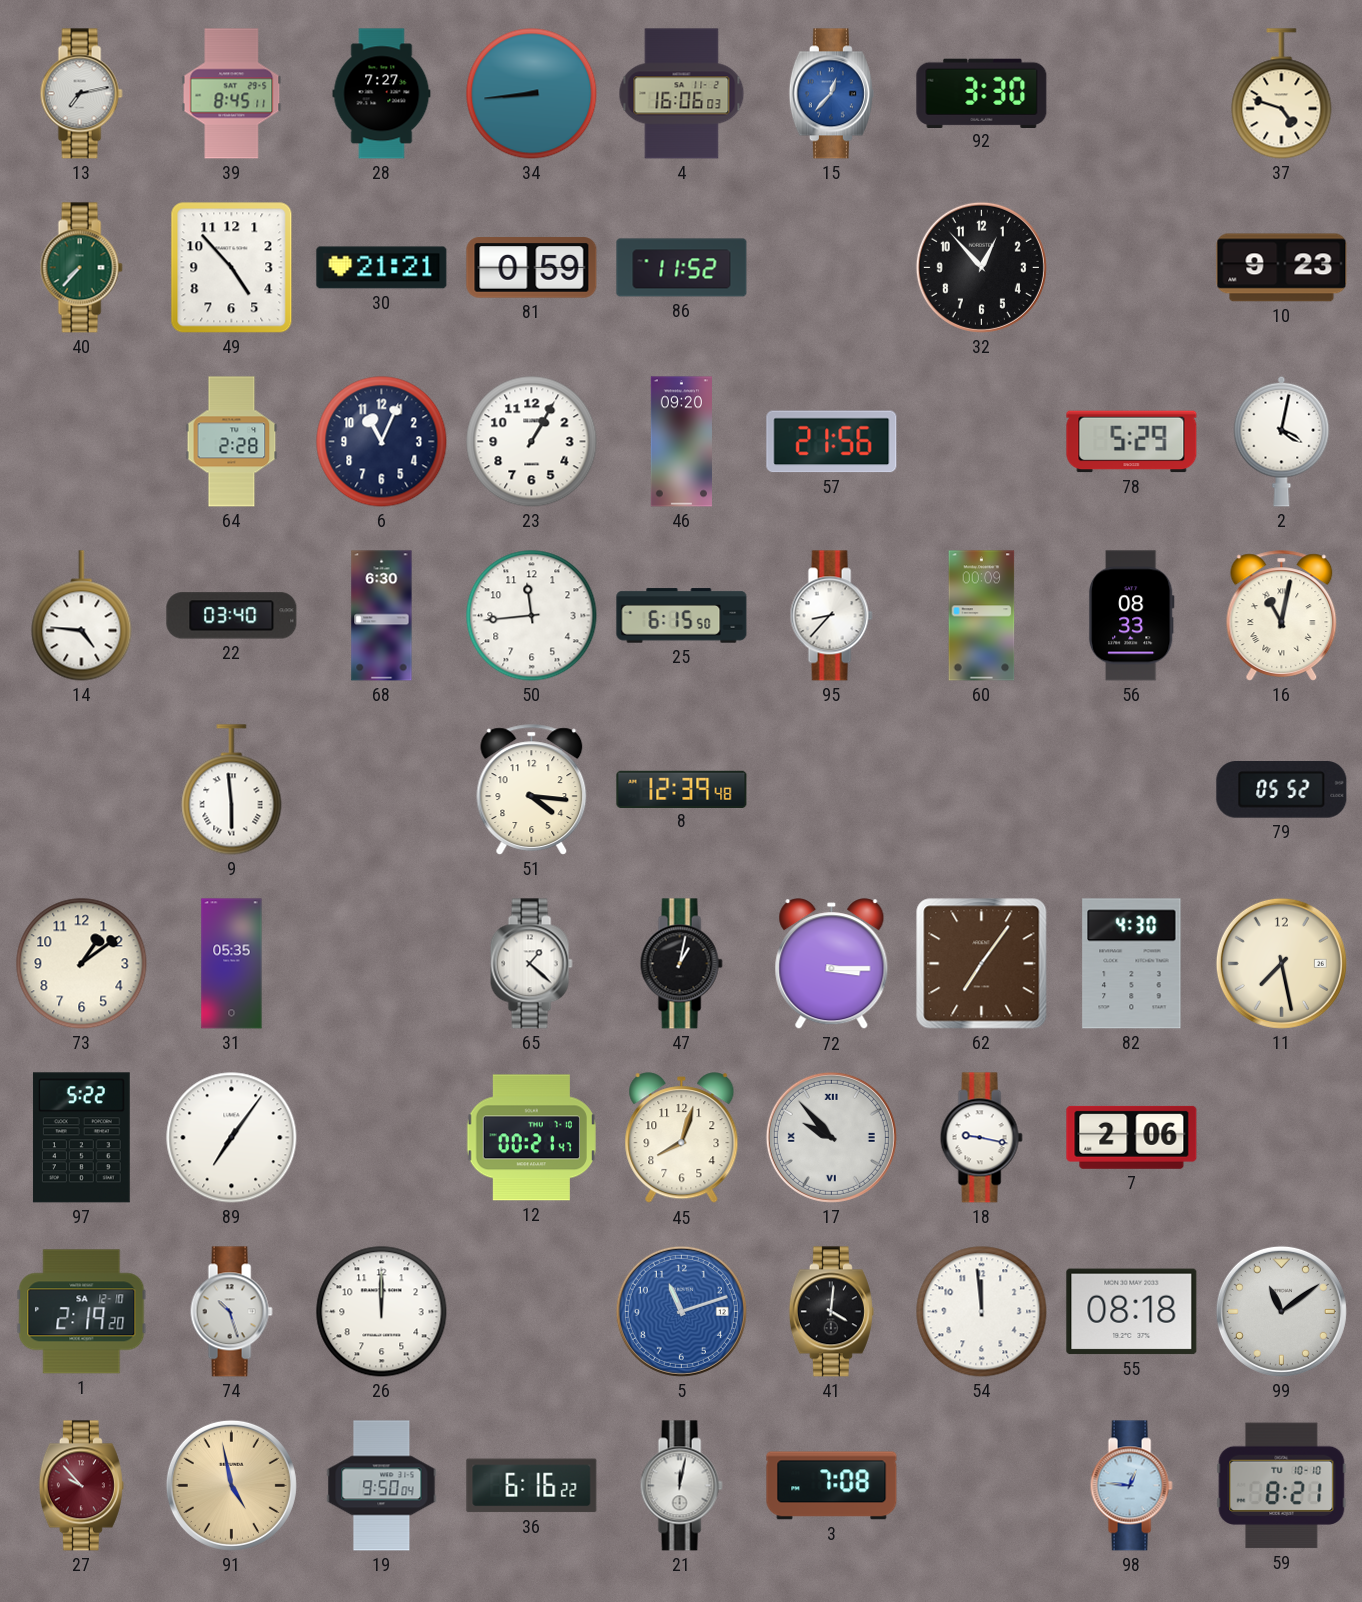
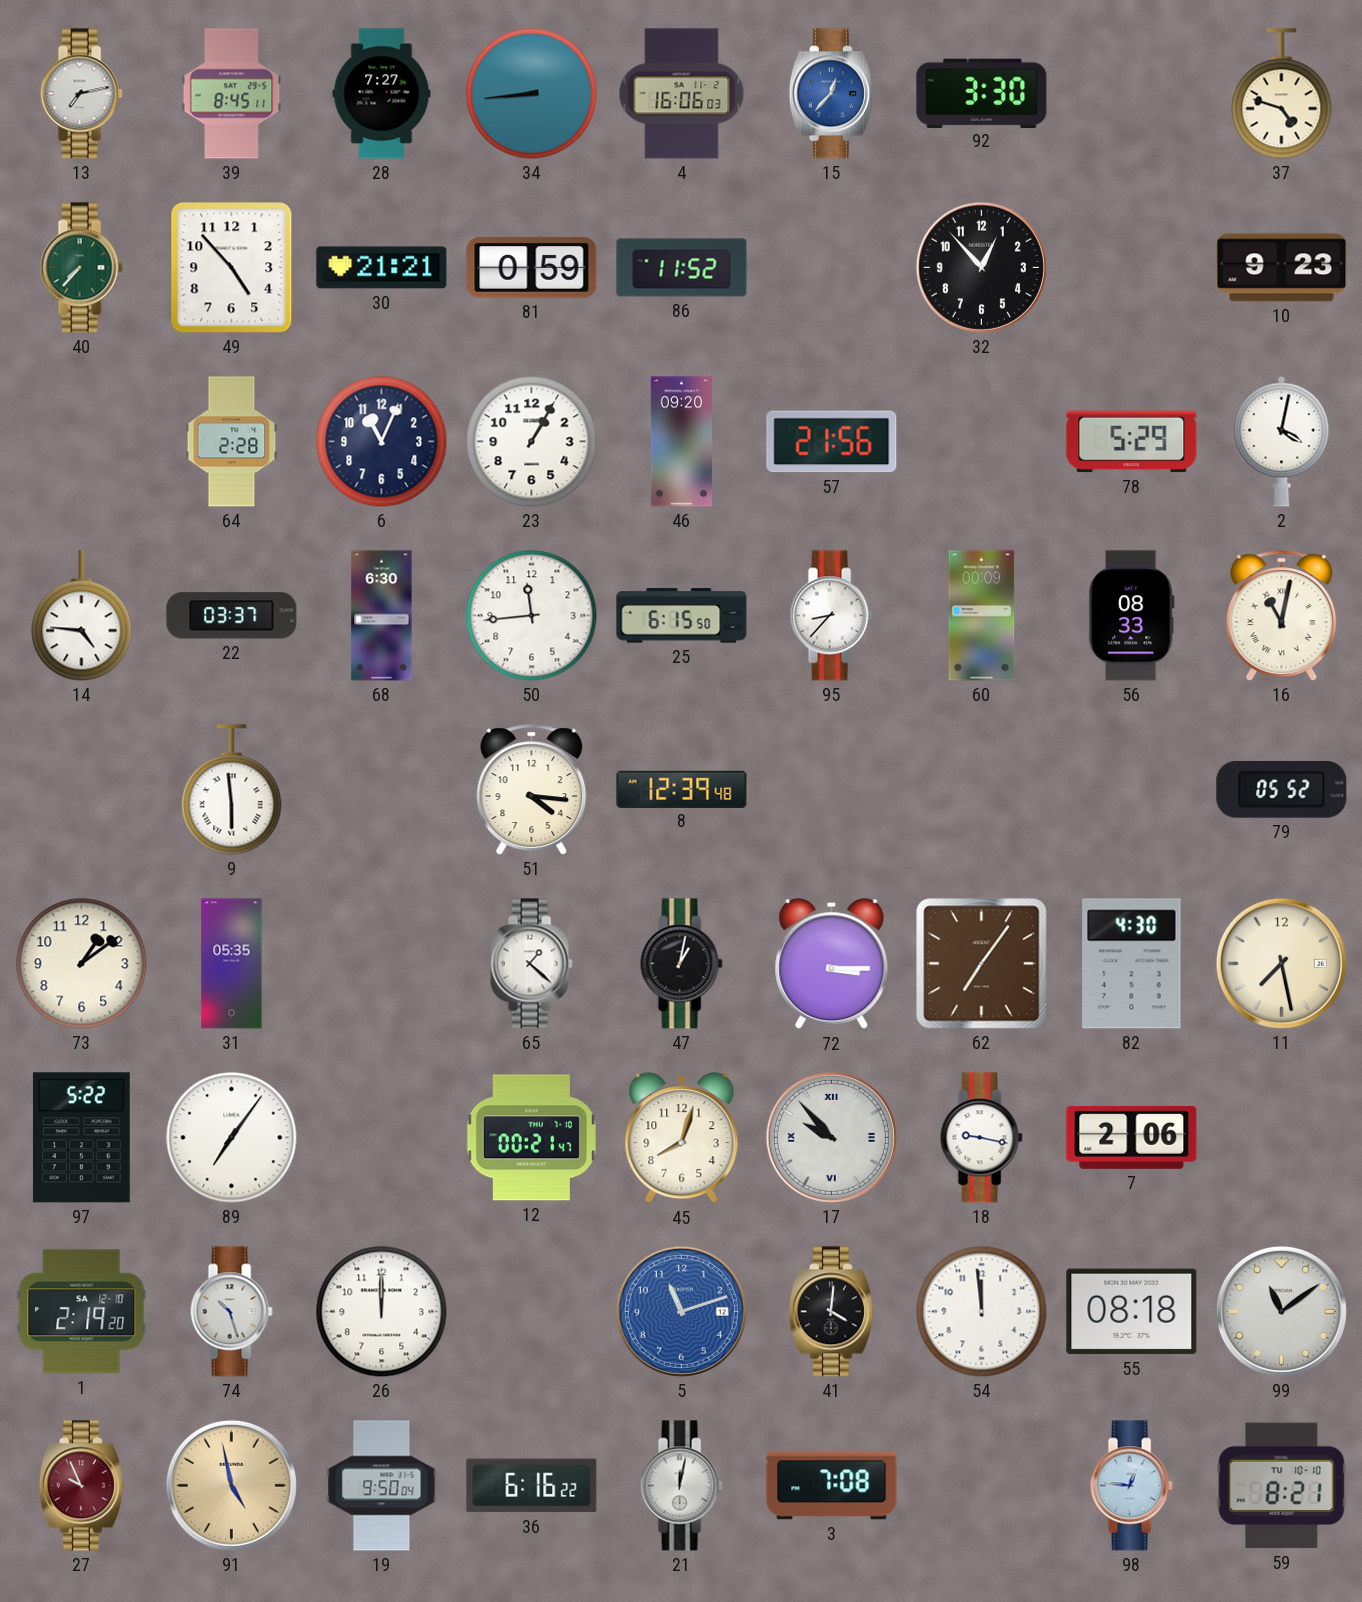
22: 03:40 -> 03:37
27: 9:53 -> 9:56
